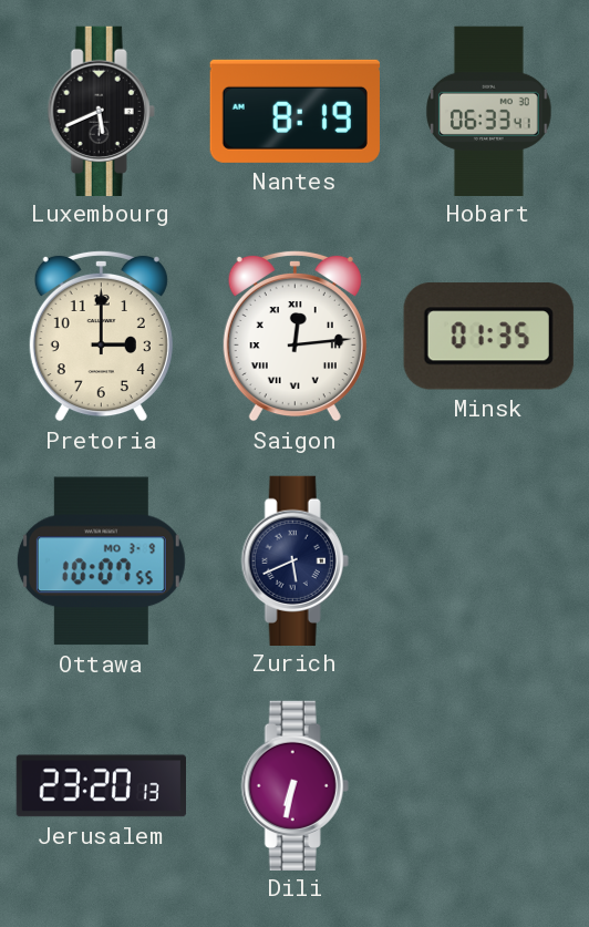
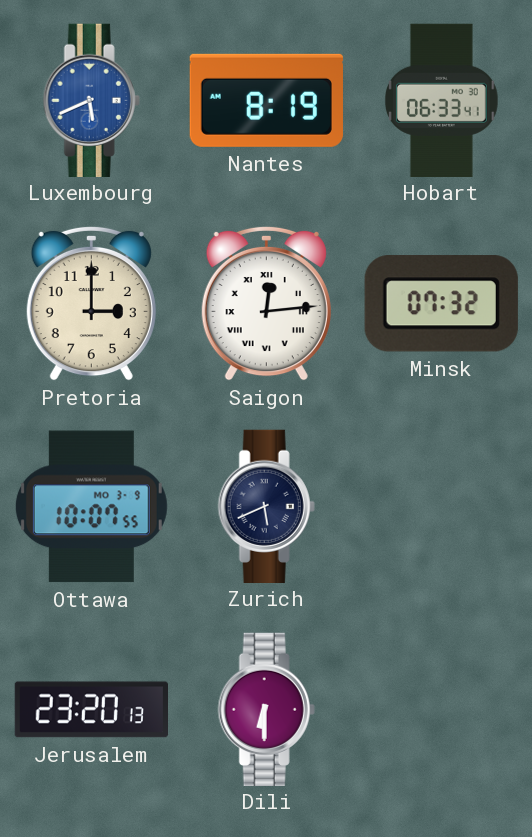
Luxembourg dial: black -> blue
Minsk: 01:35 -> 07:32
Dili: 6:32 -> 6:30
